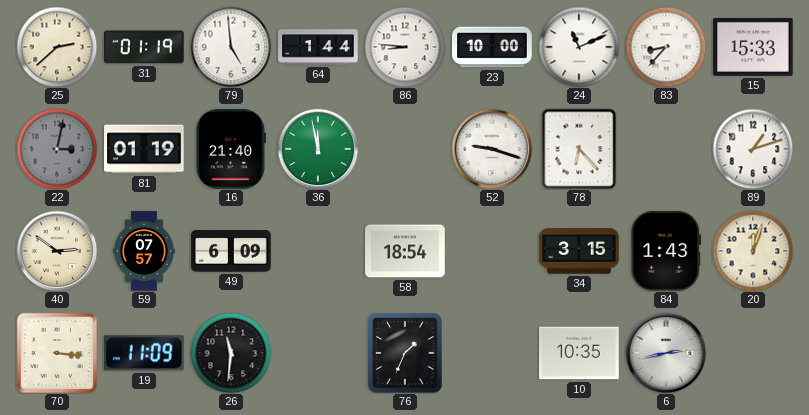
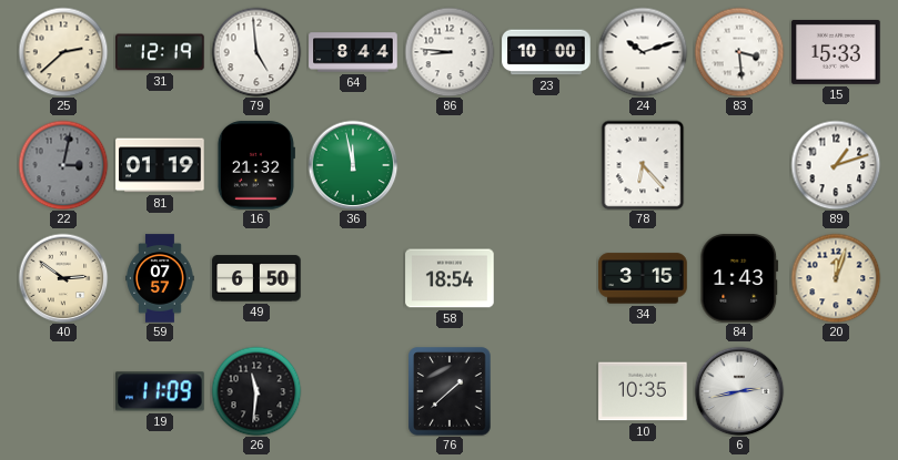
31: 01:19 -> 12:19
64: 1:44 -> 8:44
24: 11:11 -> 10:12
83: 8:37 -> 3:29
16: 21:40 -> 21:32
52: 9:18 -> none
49: 6:09 -> 6:50
70: 3:16 -> none
76: 1:34 -> 1:38
